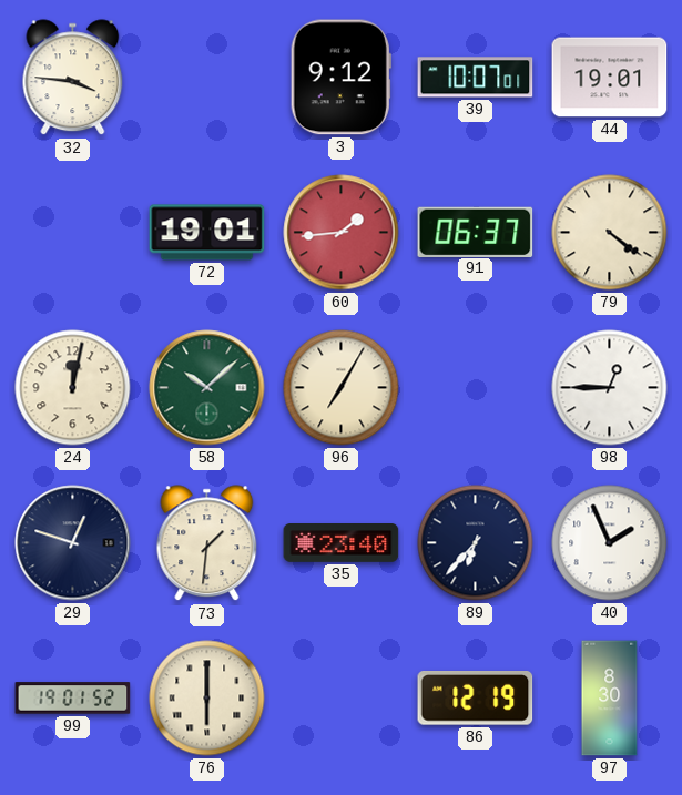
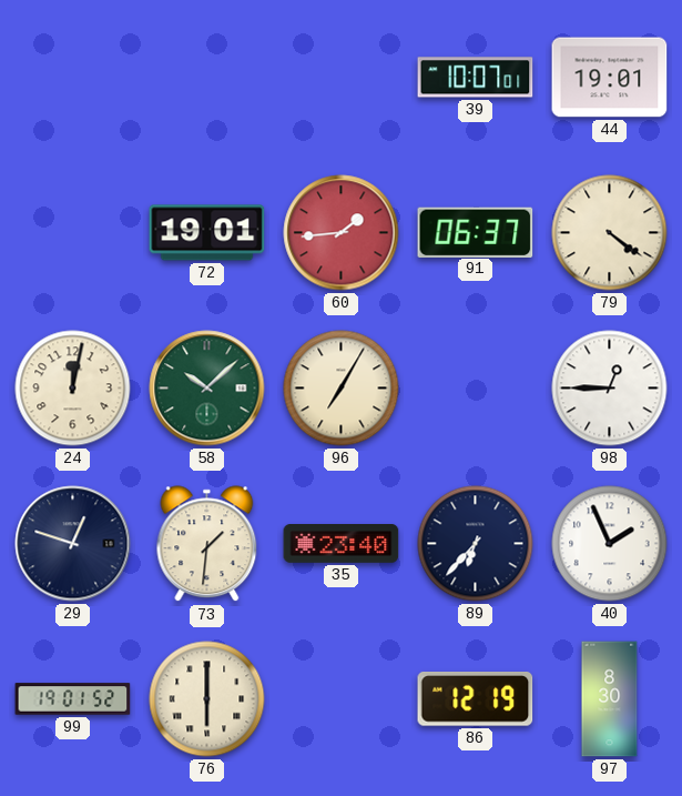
32: 3:46 -> none
3: 9:12 -> none
